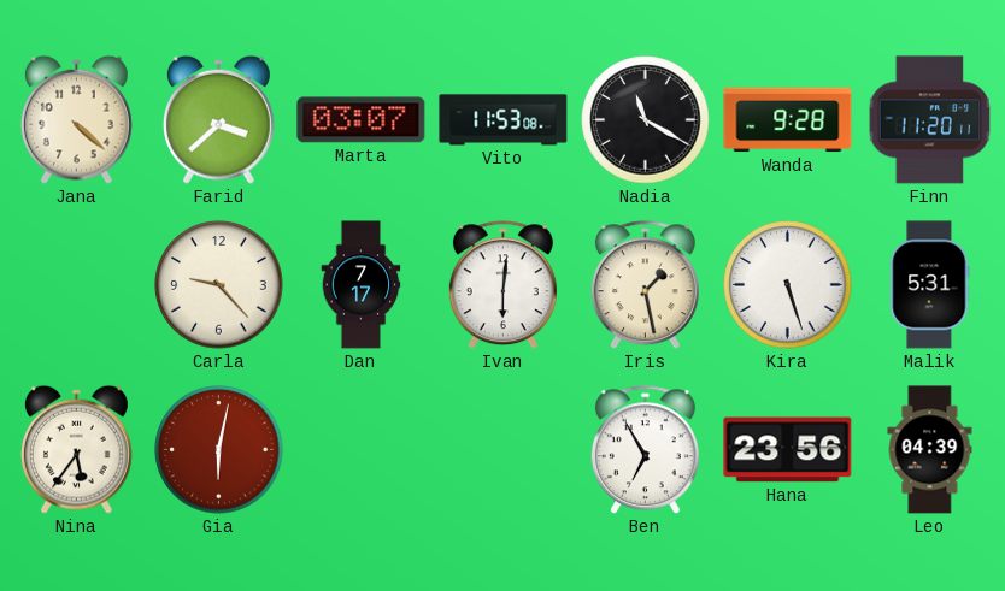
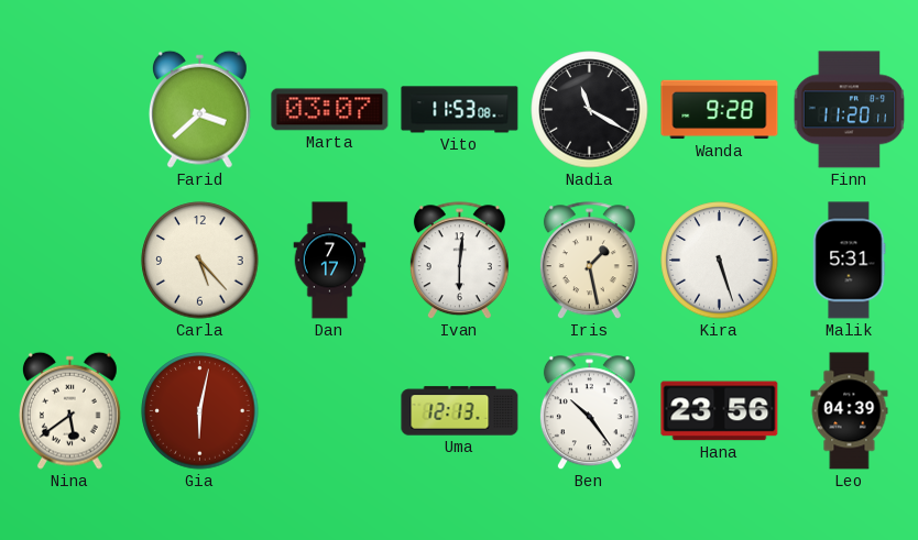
Jana: 4:22 -> none
Carla: 9:23 -> 5:23
Nina: 5:36 -> 5:39
Uma: none -> 12:13
Ben: 6:55 -> 10:24
